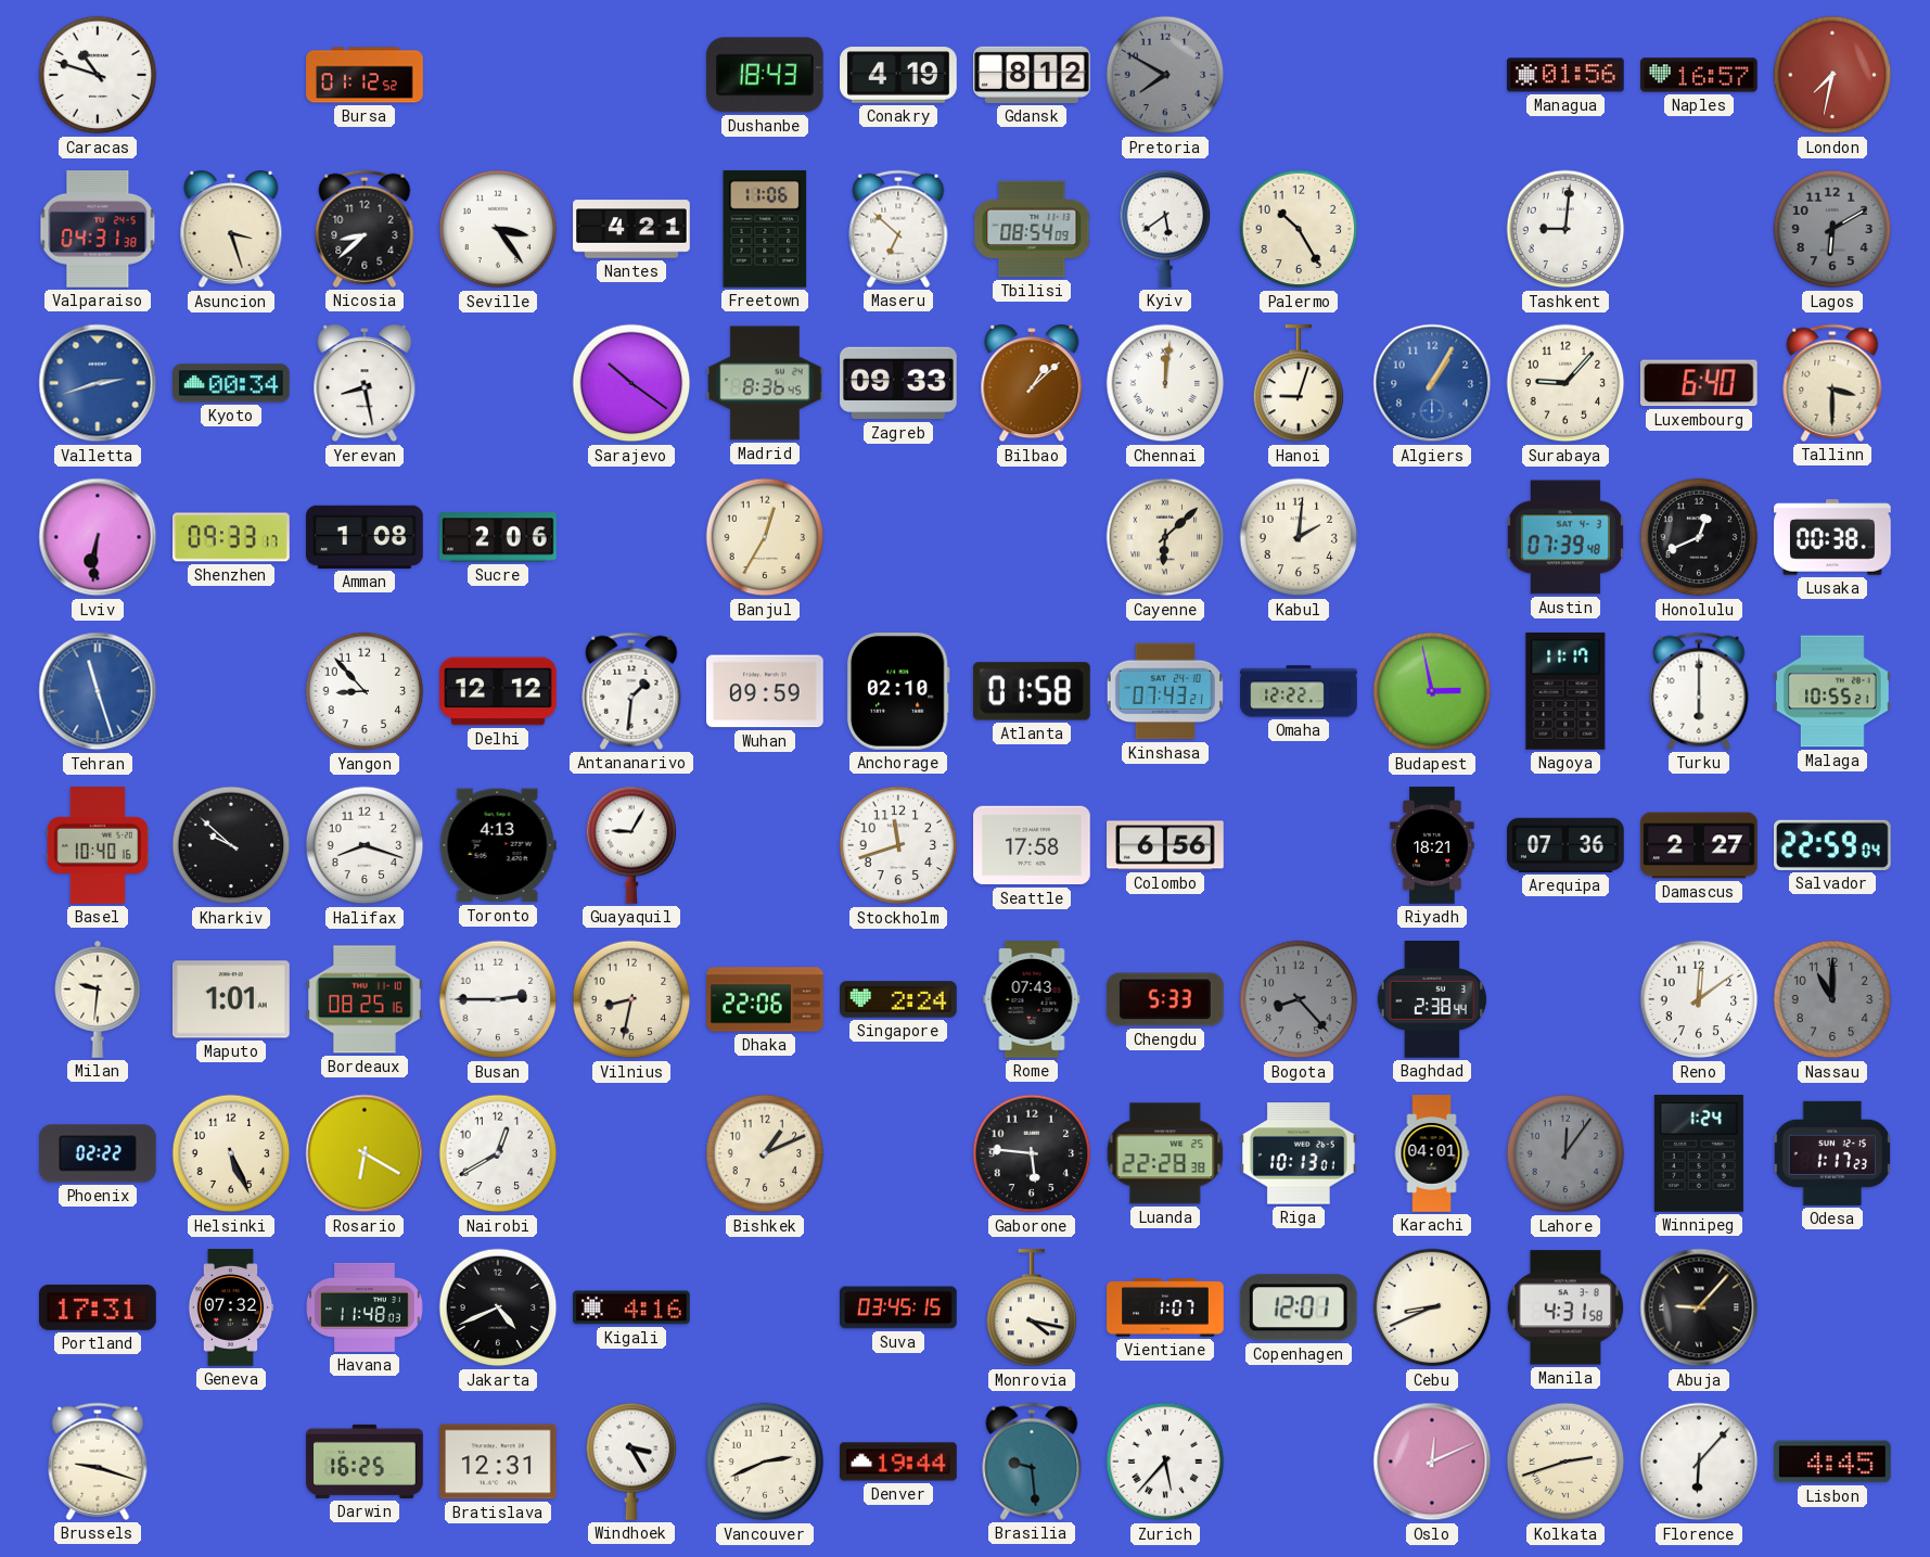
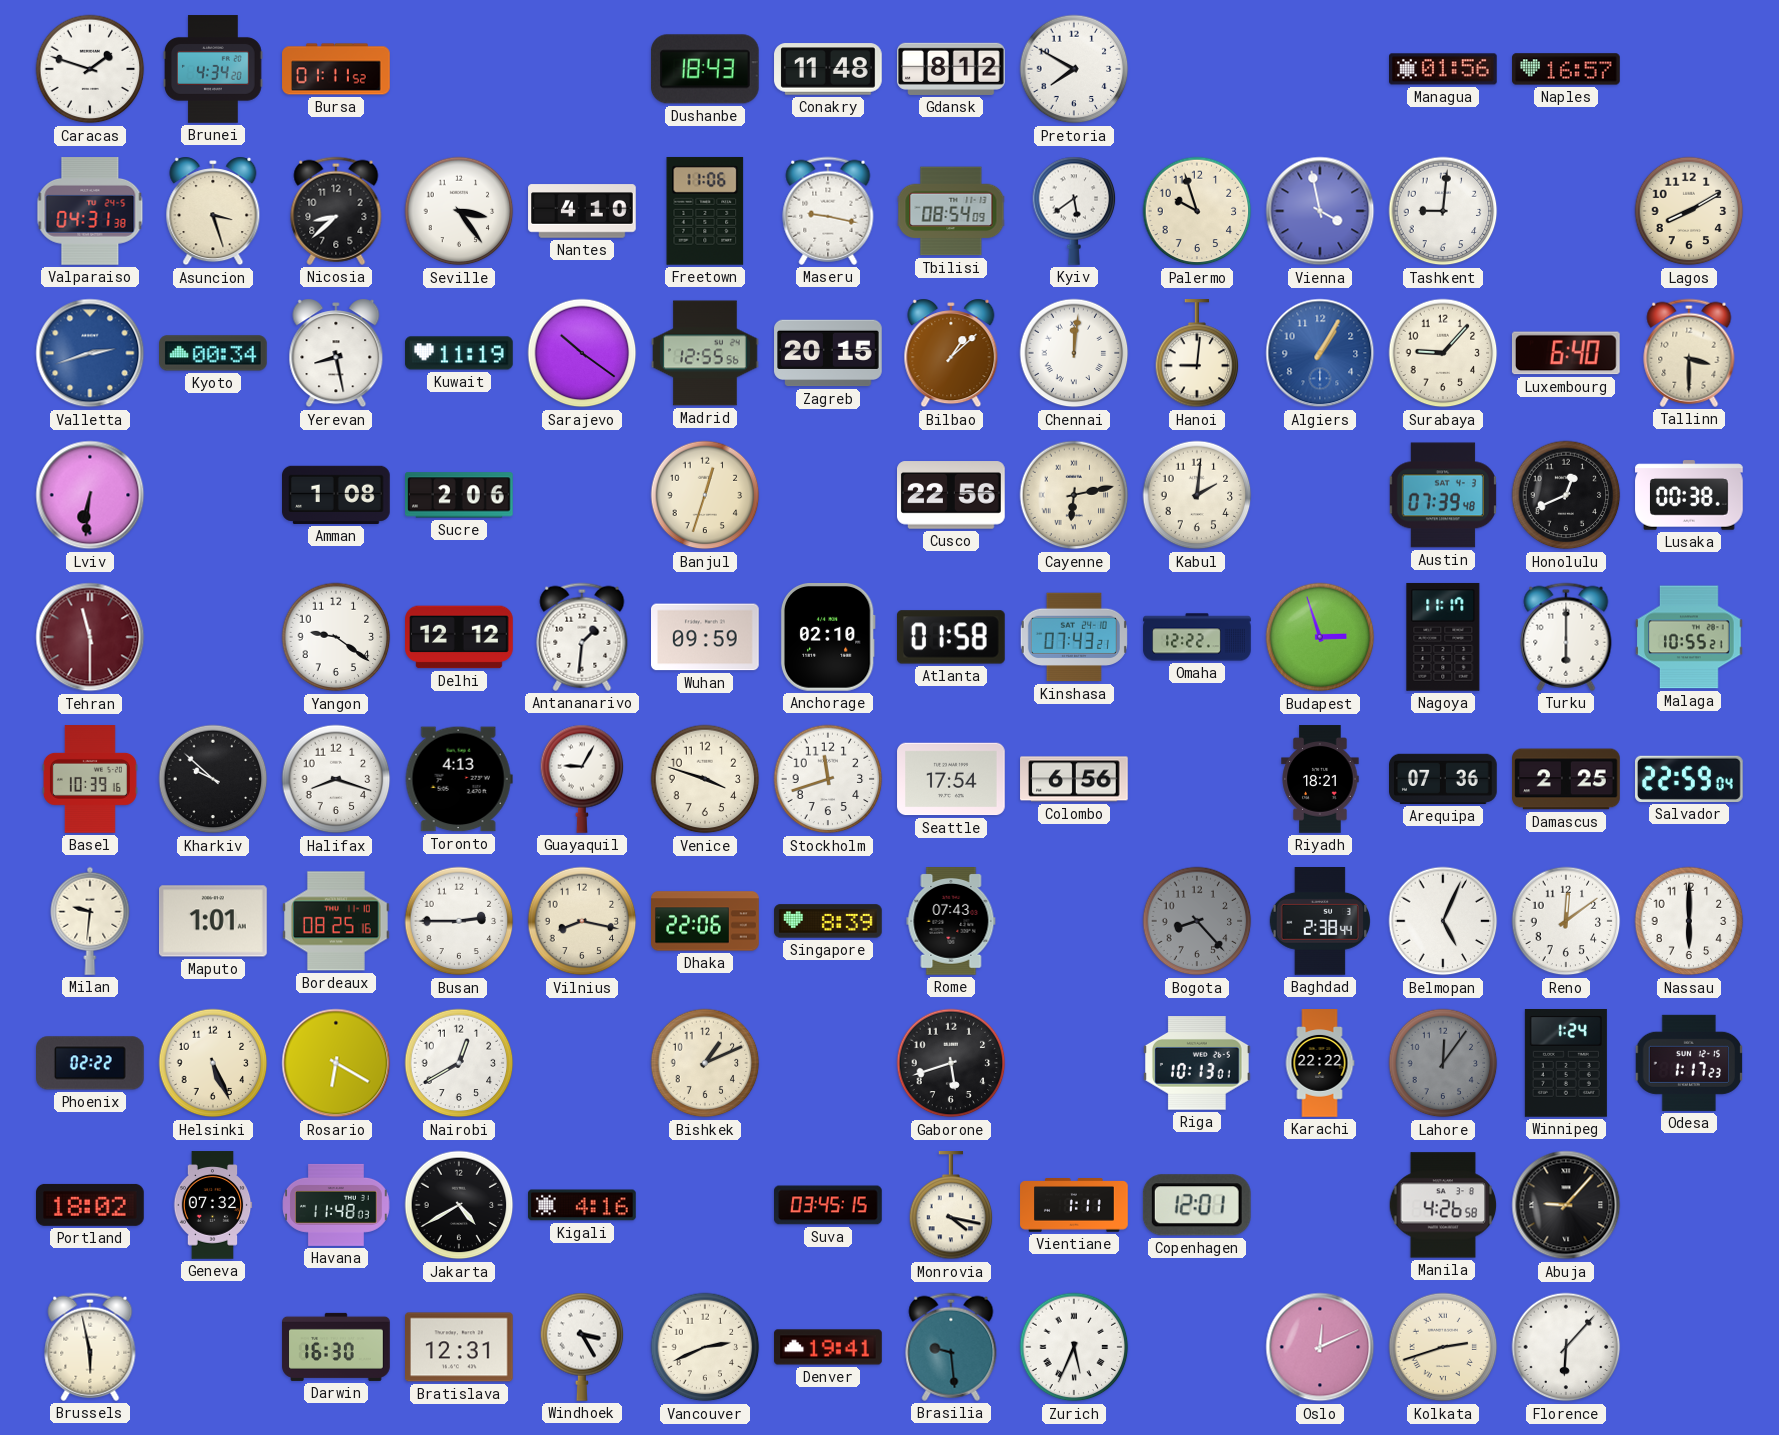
Caracas: 10:48 -> 1:48
Brunei: none -> 4:34
Bursa: 01:12 -> 01:11
Conakry: 4:19 -> 11:48
Pretoria dial: grey -> white
London: 7:32 -> none
Nantes: 4:21 -> 4:10
Maseru: 6:52 -> 9:17
Palermo: 10:25 -> 9:57
Vienna: none -> 3:58
Lagos: 6:10 -> 8:10
Lagos dial: grey -> cream
Kuwait: none -> 11:19
Madrid: 8:36 -> 12:55
Zagreb: 09:33 -> 20:15
Hanoi: 9:03 -> 9:01
Shenzhen: 09:33 -> none
Banjul: 12:35 -> 12:33
Cusco: none -> 22:56
Cayenne: 6:08 -> 6:13
Tehran: 11:27 -> 11:30
Tehran dial: blue -> burgundy
Yangon: 8:53 -> 9:21
Budapest: 2:58 -> 2:57
Basel: 10:40 -> 10:39
Venice: none -> 3:48
Seattle: 17:58 -> 17:54
Damascus: 2:27 -> 2:25
Vilnius: 8:32 -> 8:17
Singapore: 2:24 -> 8:39
Chengdu: 5:33 -> none
Belmopan: none -> 5:04
Nassau: 11:00 -> 6:00
Nassau dial: grey -> white
Gaborone: 5:46 -> 5:42
Luanda: 22:28 -> none
Karachi: 04:01 -> 22:22
Portland: 17:31 -> 18:02
Jakarta: 4:41 -> 4:40
Vientiane: 1:07 -> 1:11
Cebu: 8:41 -> none
Manila: 4:31 -> 4:26
Brussels: 9:18 -> 5:58
Darwin: 16:25 -> 16:30
Denver: 19:44 -> 19:41
Zurich: 5:37 -> 5:34
Lisbon: 4:45 -> none
